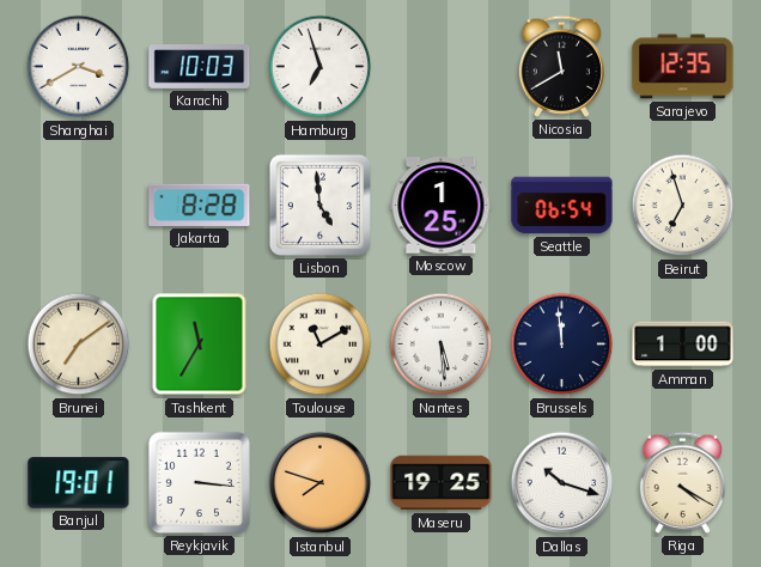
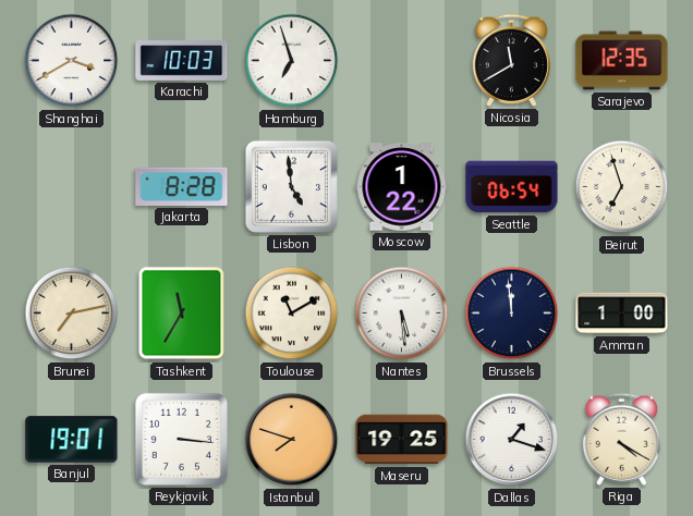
Moscow: 1:25 -> 1:22
Brunei: 7:09 -> 7:13
Dallas: 10:18 -> 1:18
